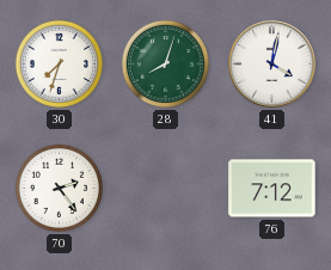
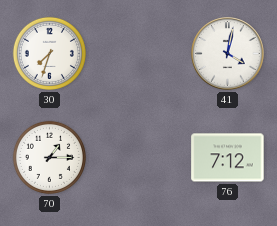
28: 8:03 -> none
70: 2:24 -> 1:15
